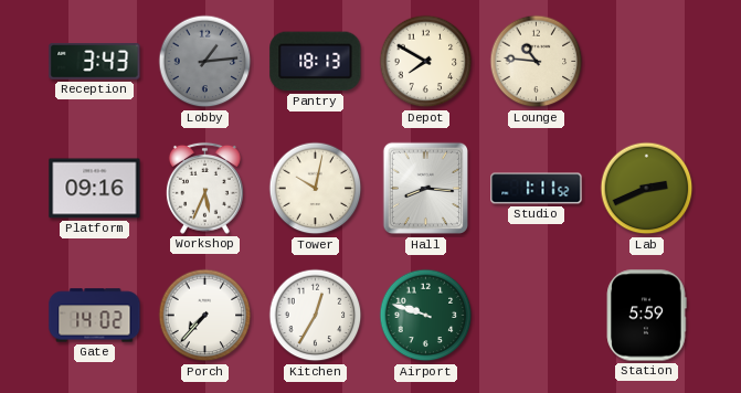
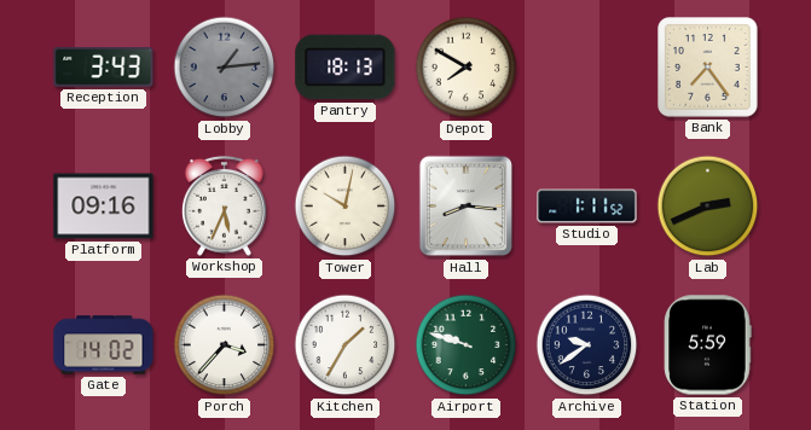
Lounge: 10:46 -> none
Bank: none -> 7:24
Porch: 7:37 -> 3:37
Kitchen: 12:35 -> 1:35
Archive: none -> 9:39
